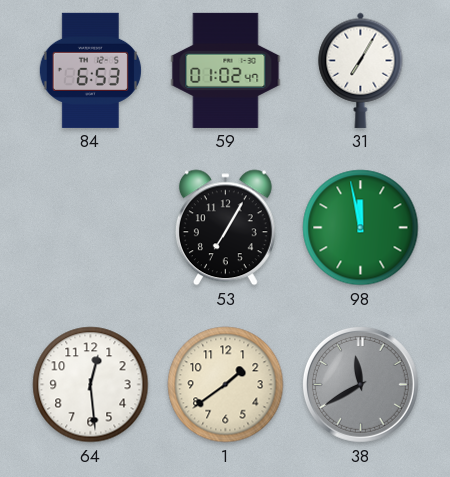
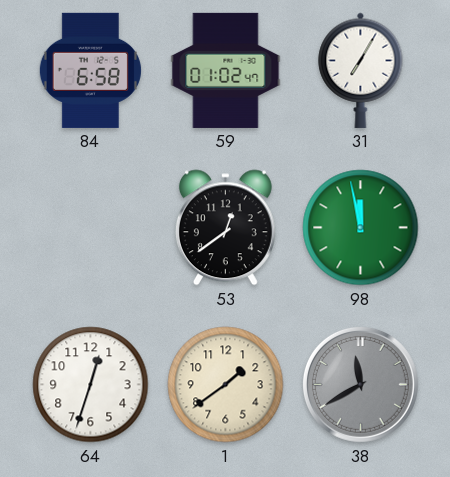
84: 6:53 -> 6:58
53: 7:05 -> 12:39
64: 12:29 -> 12:33
